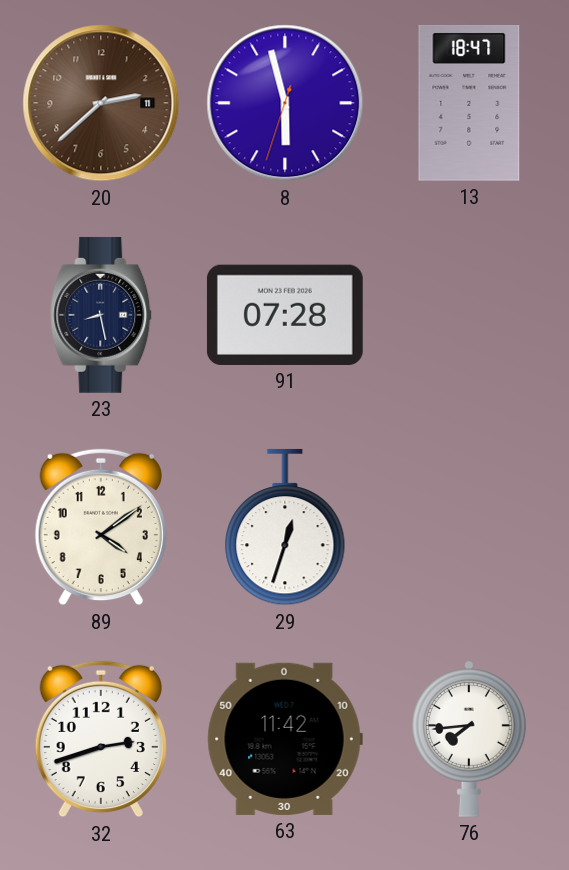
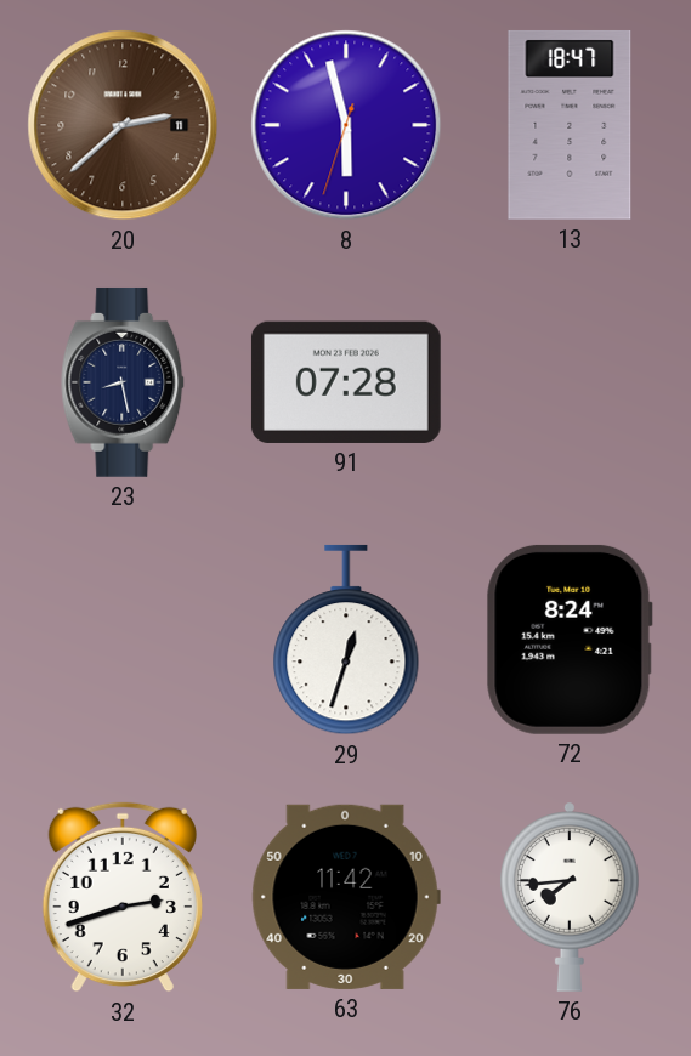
89: 4:09 -> none
72: none -> 8:24
